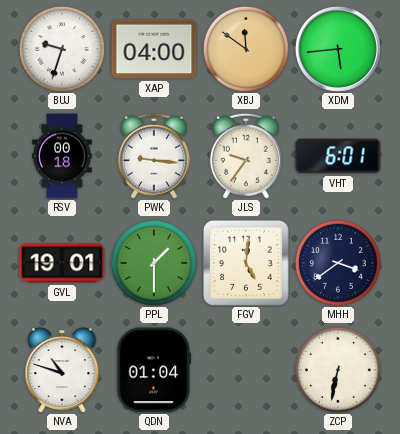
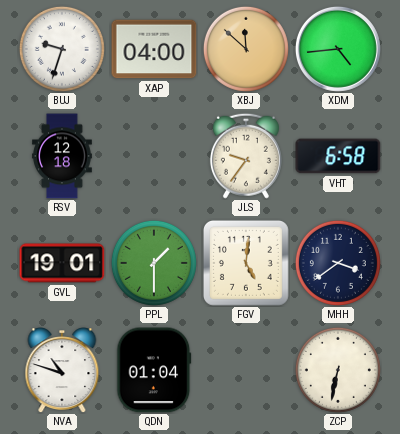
XBJ: 11:51 -> 11:52
XDM: 5:44 -> 4:44
RSV: 00:18 -> 12:18
PWK: 9:16 -> none
VHT: 6:01 -> 6:58
